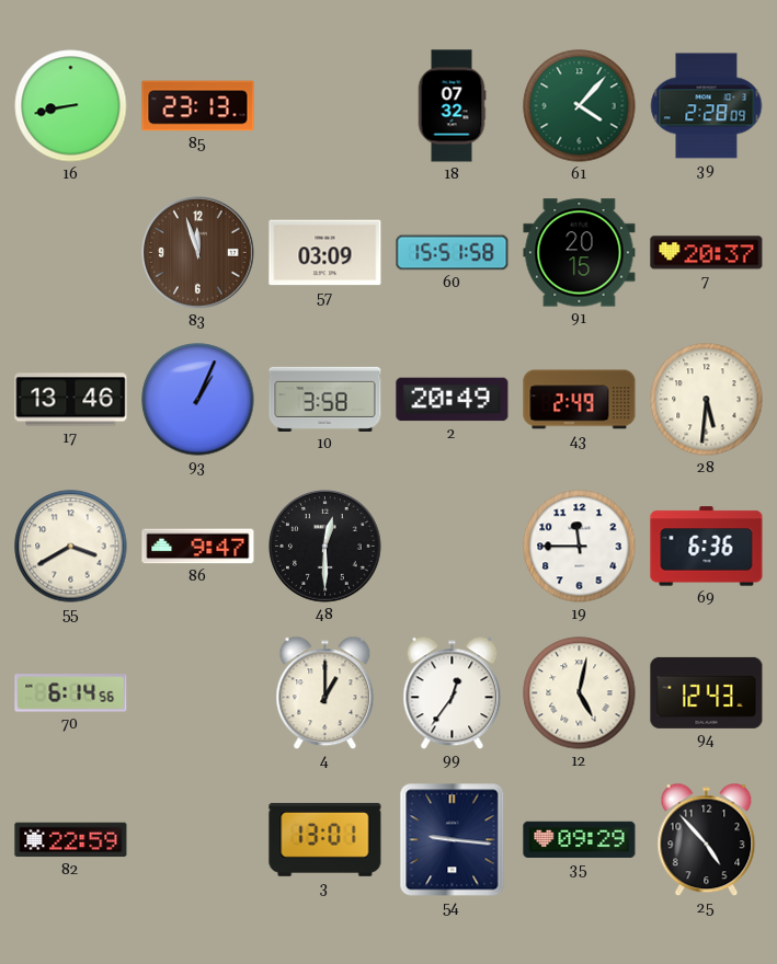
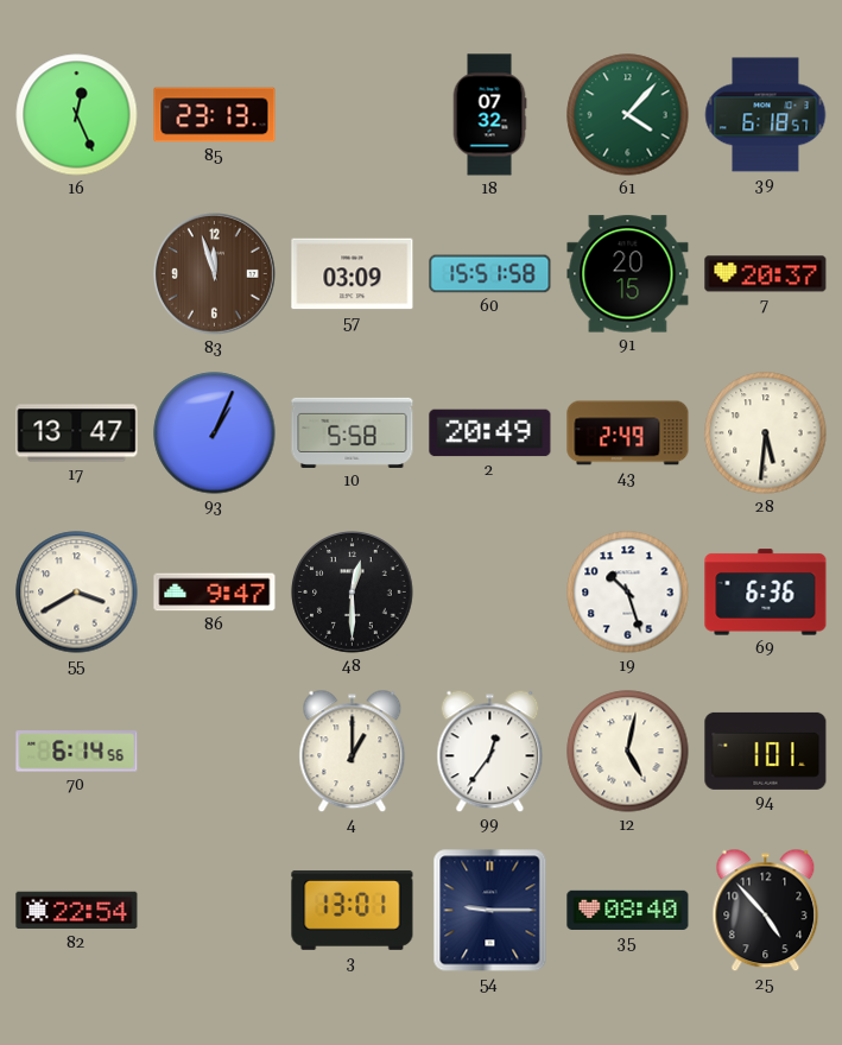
16: 8:43 -> 12:26
39: 2:28 -> 6:18
17: 13:46 -> 13:47
10: 3:58 -> 5:58
19: 11:45 -> 10:27
94: 12:43 -> 1:01
82: 22:59 -> 22:54
54: 9:16 -> 9:15
35: 09:29 -> 08:40
